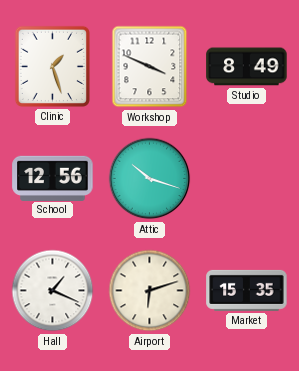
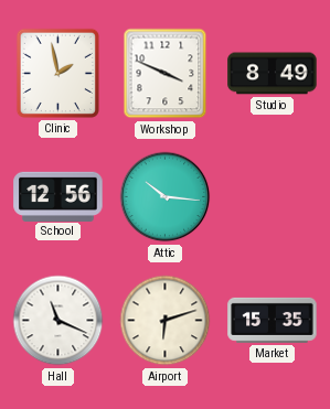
Clinic: 1:27 -> 1:58
Attic: 10:18 -> 10:16
Hall: 1:19 -> 11:19
